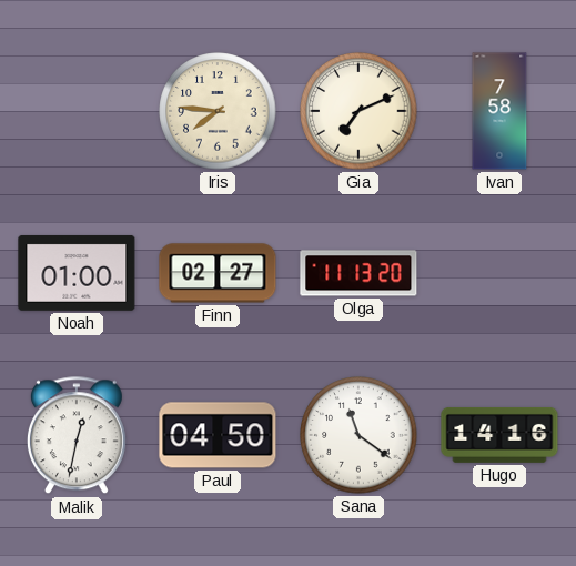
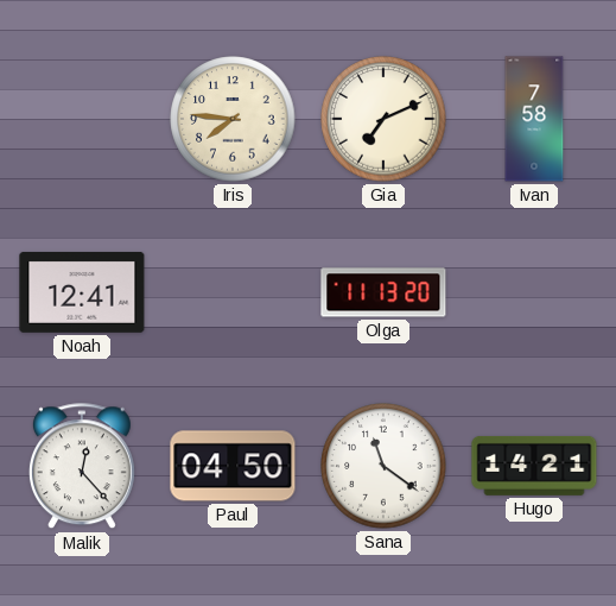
Noah: 01:00 -> 12:41
Finn: 02:27 -> none
Malik: 12:32 -> 12:23
Hugo: 14:16 -> 14:21
